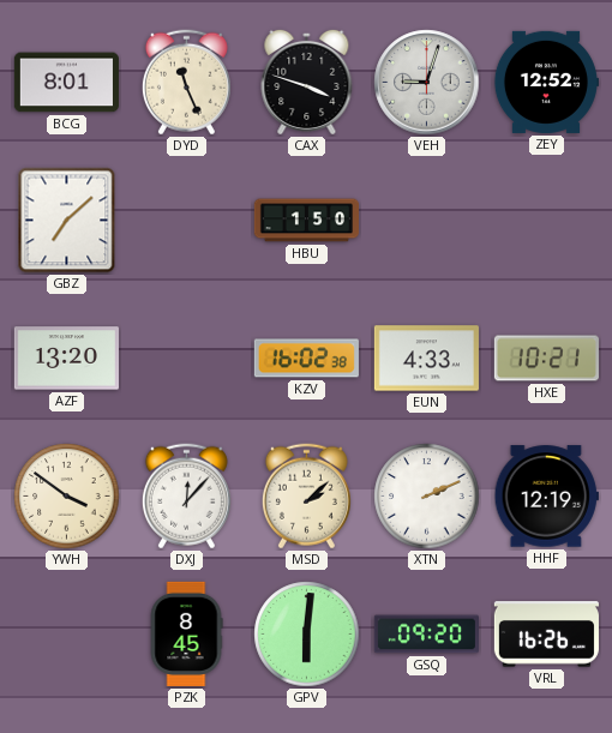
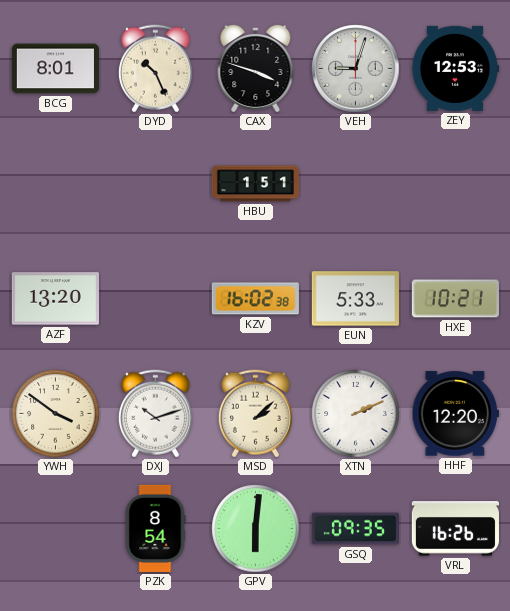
DYD: 11:26 -> 10:26
ZEY: 12:52 -> 12:53
GBZ: 7:08 -> none
HBU: 1:50 -> 1:51
EUN: 4:33 -> 5:33
DXJ: 12:07 -> 10:12
HHF: 12:19 -> 12:20
PZK: 8:45 -> 8:54
GSQ: 09:20 -> 09:35
